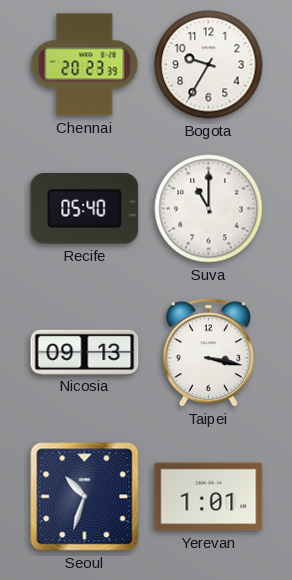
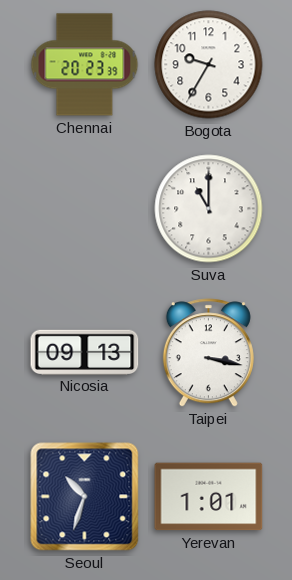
Recife: 05:40 -> none
